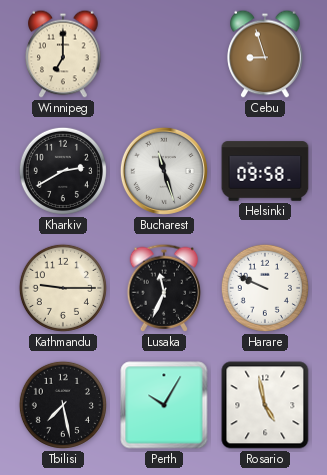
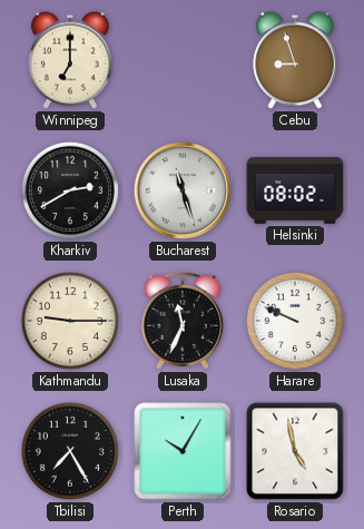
Helsinki: 09:58 -> 08:02
Tbilisi: 7:28 -> 7:25
